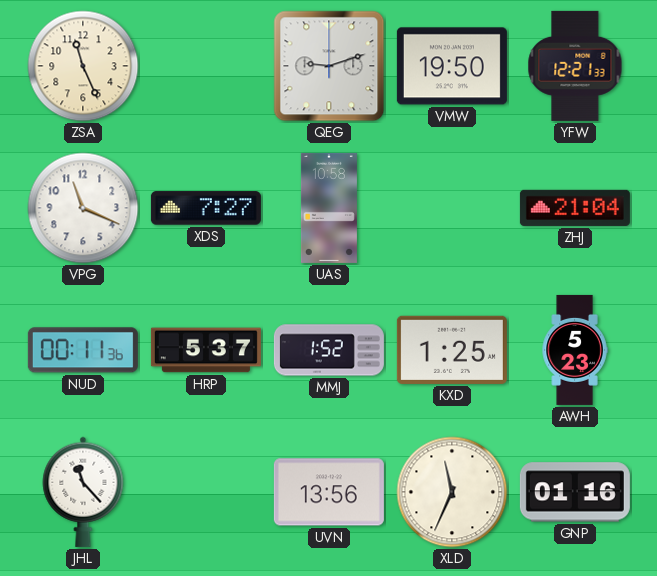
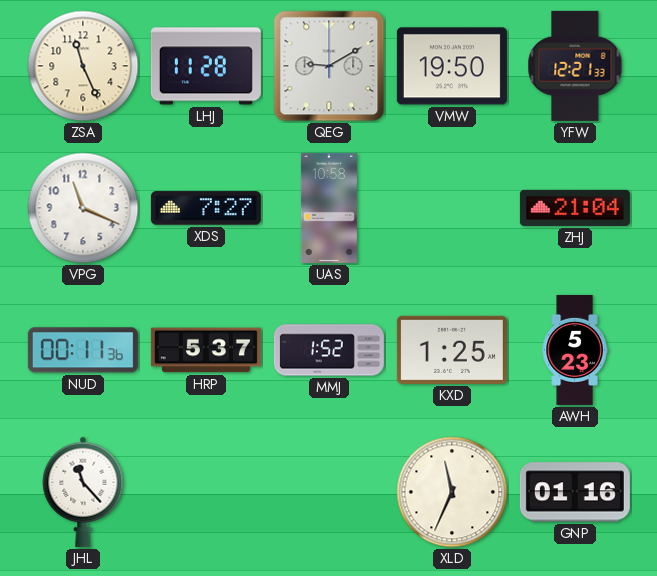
LHJ: none -> 11:28
QEG: 9:12 -> 9:10
UVN: 13:56 -> none
